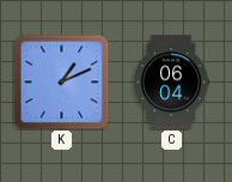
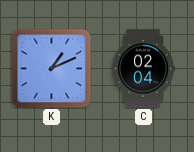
C: 06:04 -> 02:04
